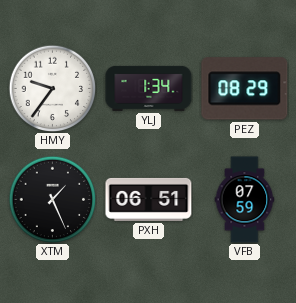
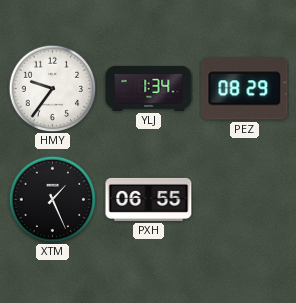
PXH: 06:51 -> 06:55
VFB: 07:59 -> none
